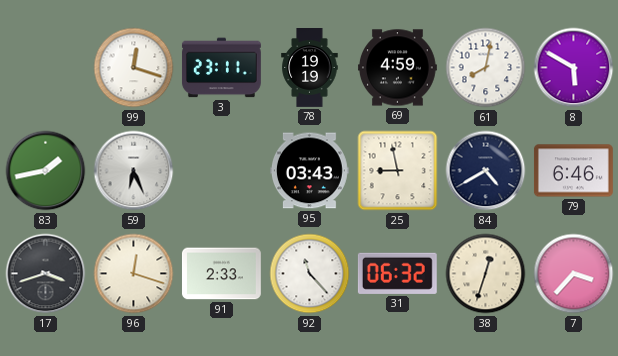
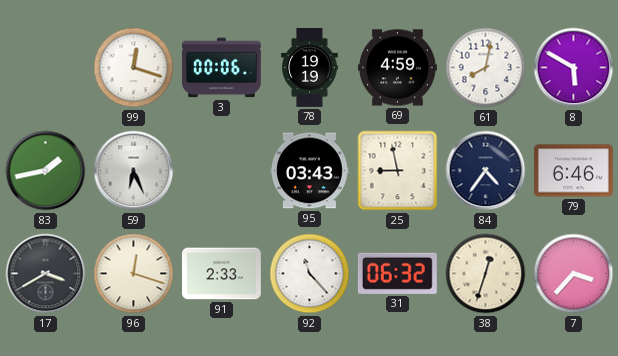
3: 23:11 -> 00:06
84: 4:40 -> 4:36
17: 3:42 -> 3:40
